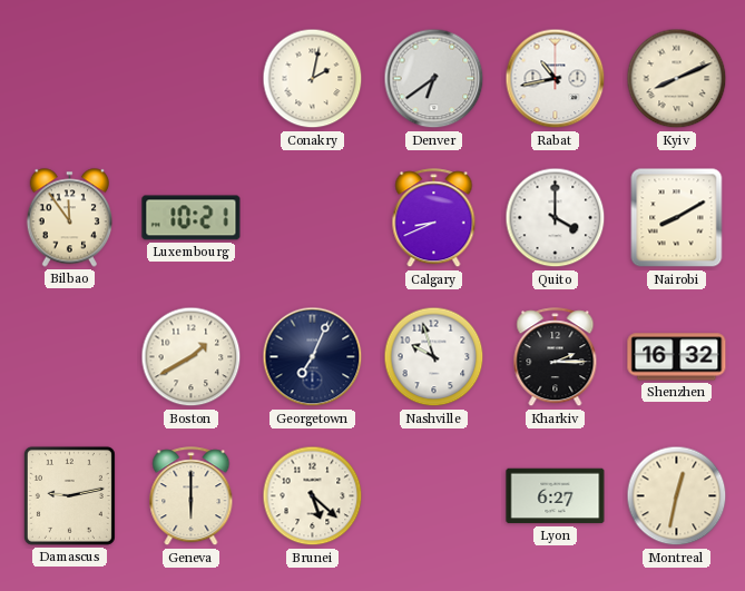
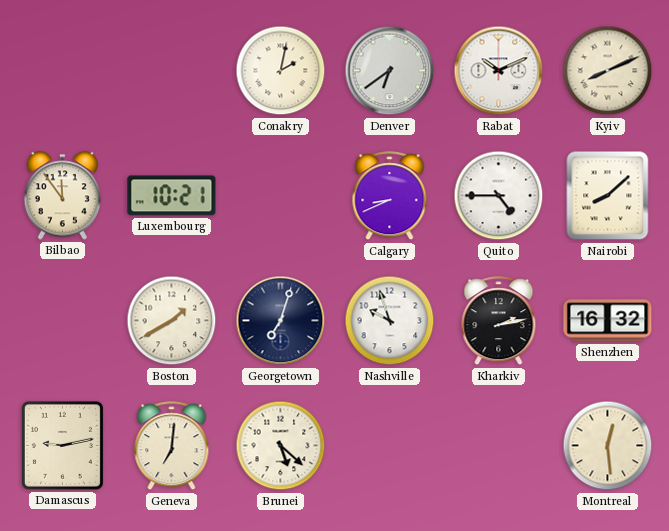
Rabat: 10:43 -> 10:11
Quito: 4:00 -> 4:45
Nairobi: 8:10 -> 8:08
Georgetown: 7:04 -> 7:03
Kharkiv: 2:15 -> 2:13
Geneva: 6:00 -> 7:01
Lyon: 6:27 -> none
Montreal: 12:32 -> 12:29
